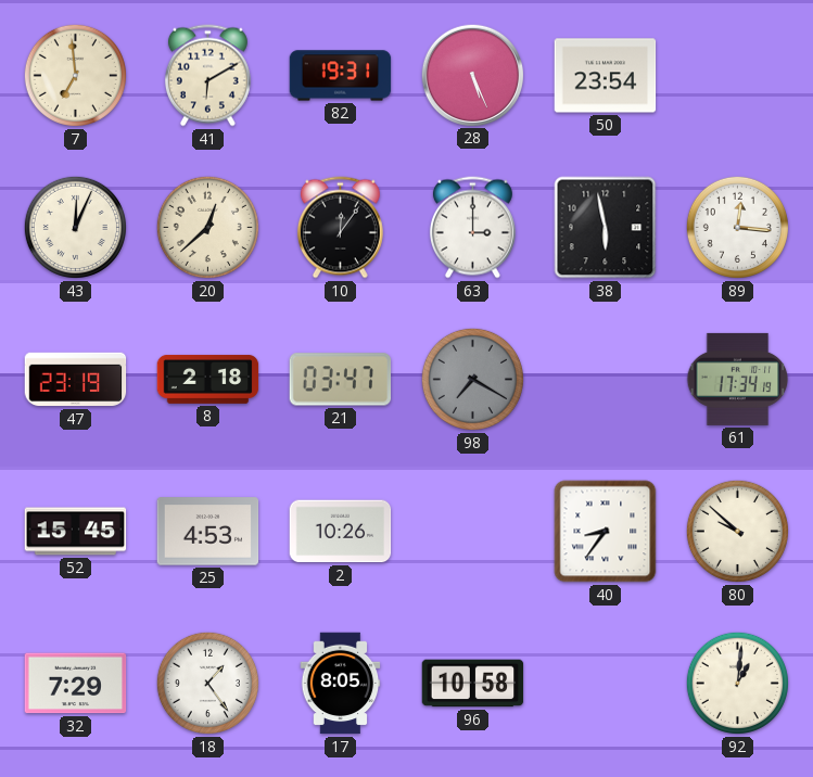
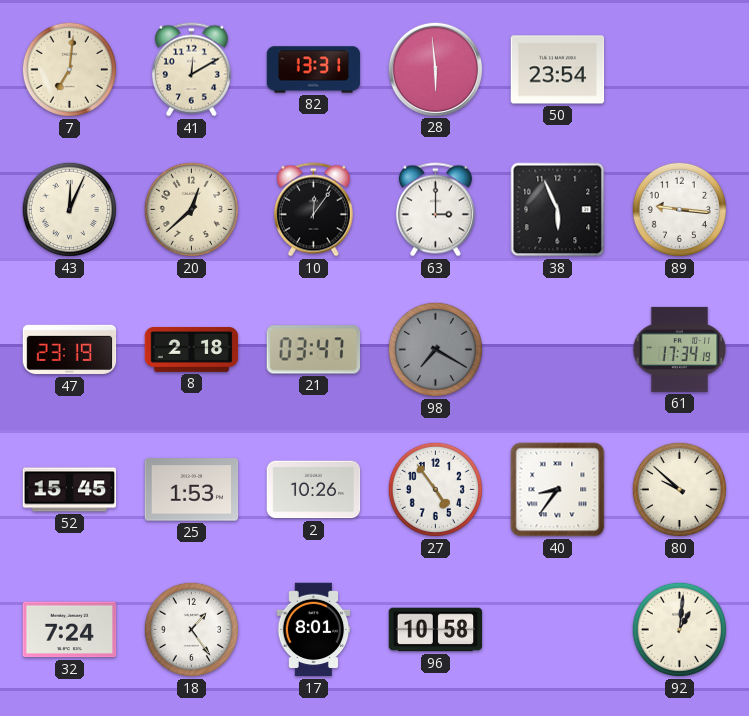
7: 6:59 -> 7:01
41: 6:10 -> 12:10
82: 19:31 -> 13:31
28: 5:26 -> 5:59
38: 5:58 -> 5:56
89: 12:16 -> 9:16
25: 4:53 -> 1:53
27: none -> 4:54
32: 7:29 -> 7:24
17: 8:05 -> 8:01
